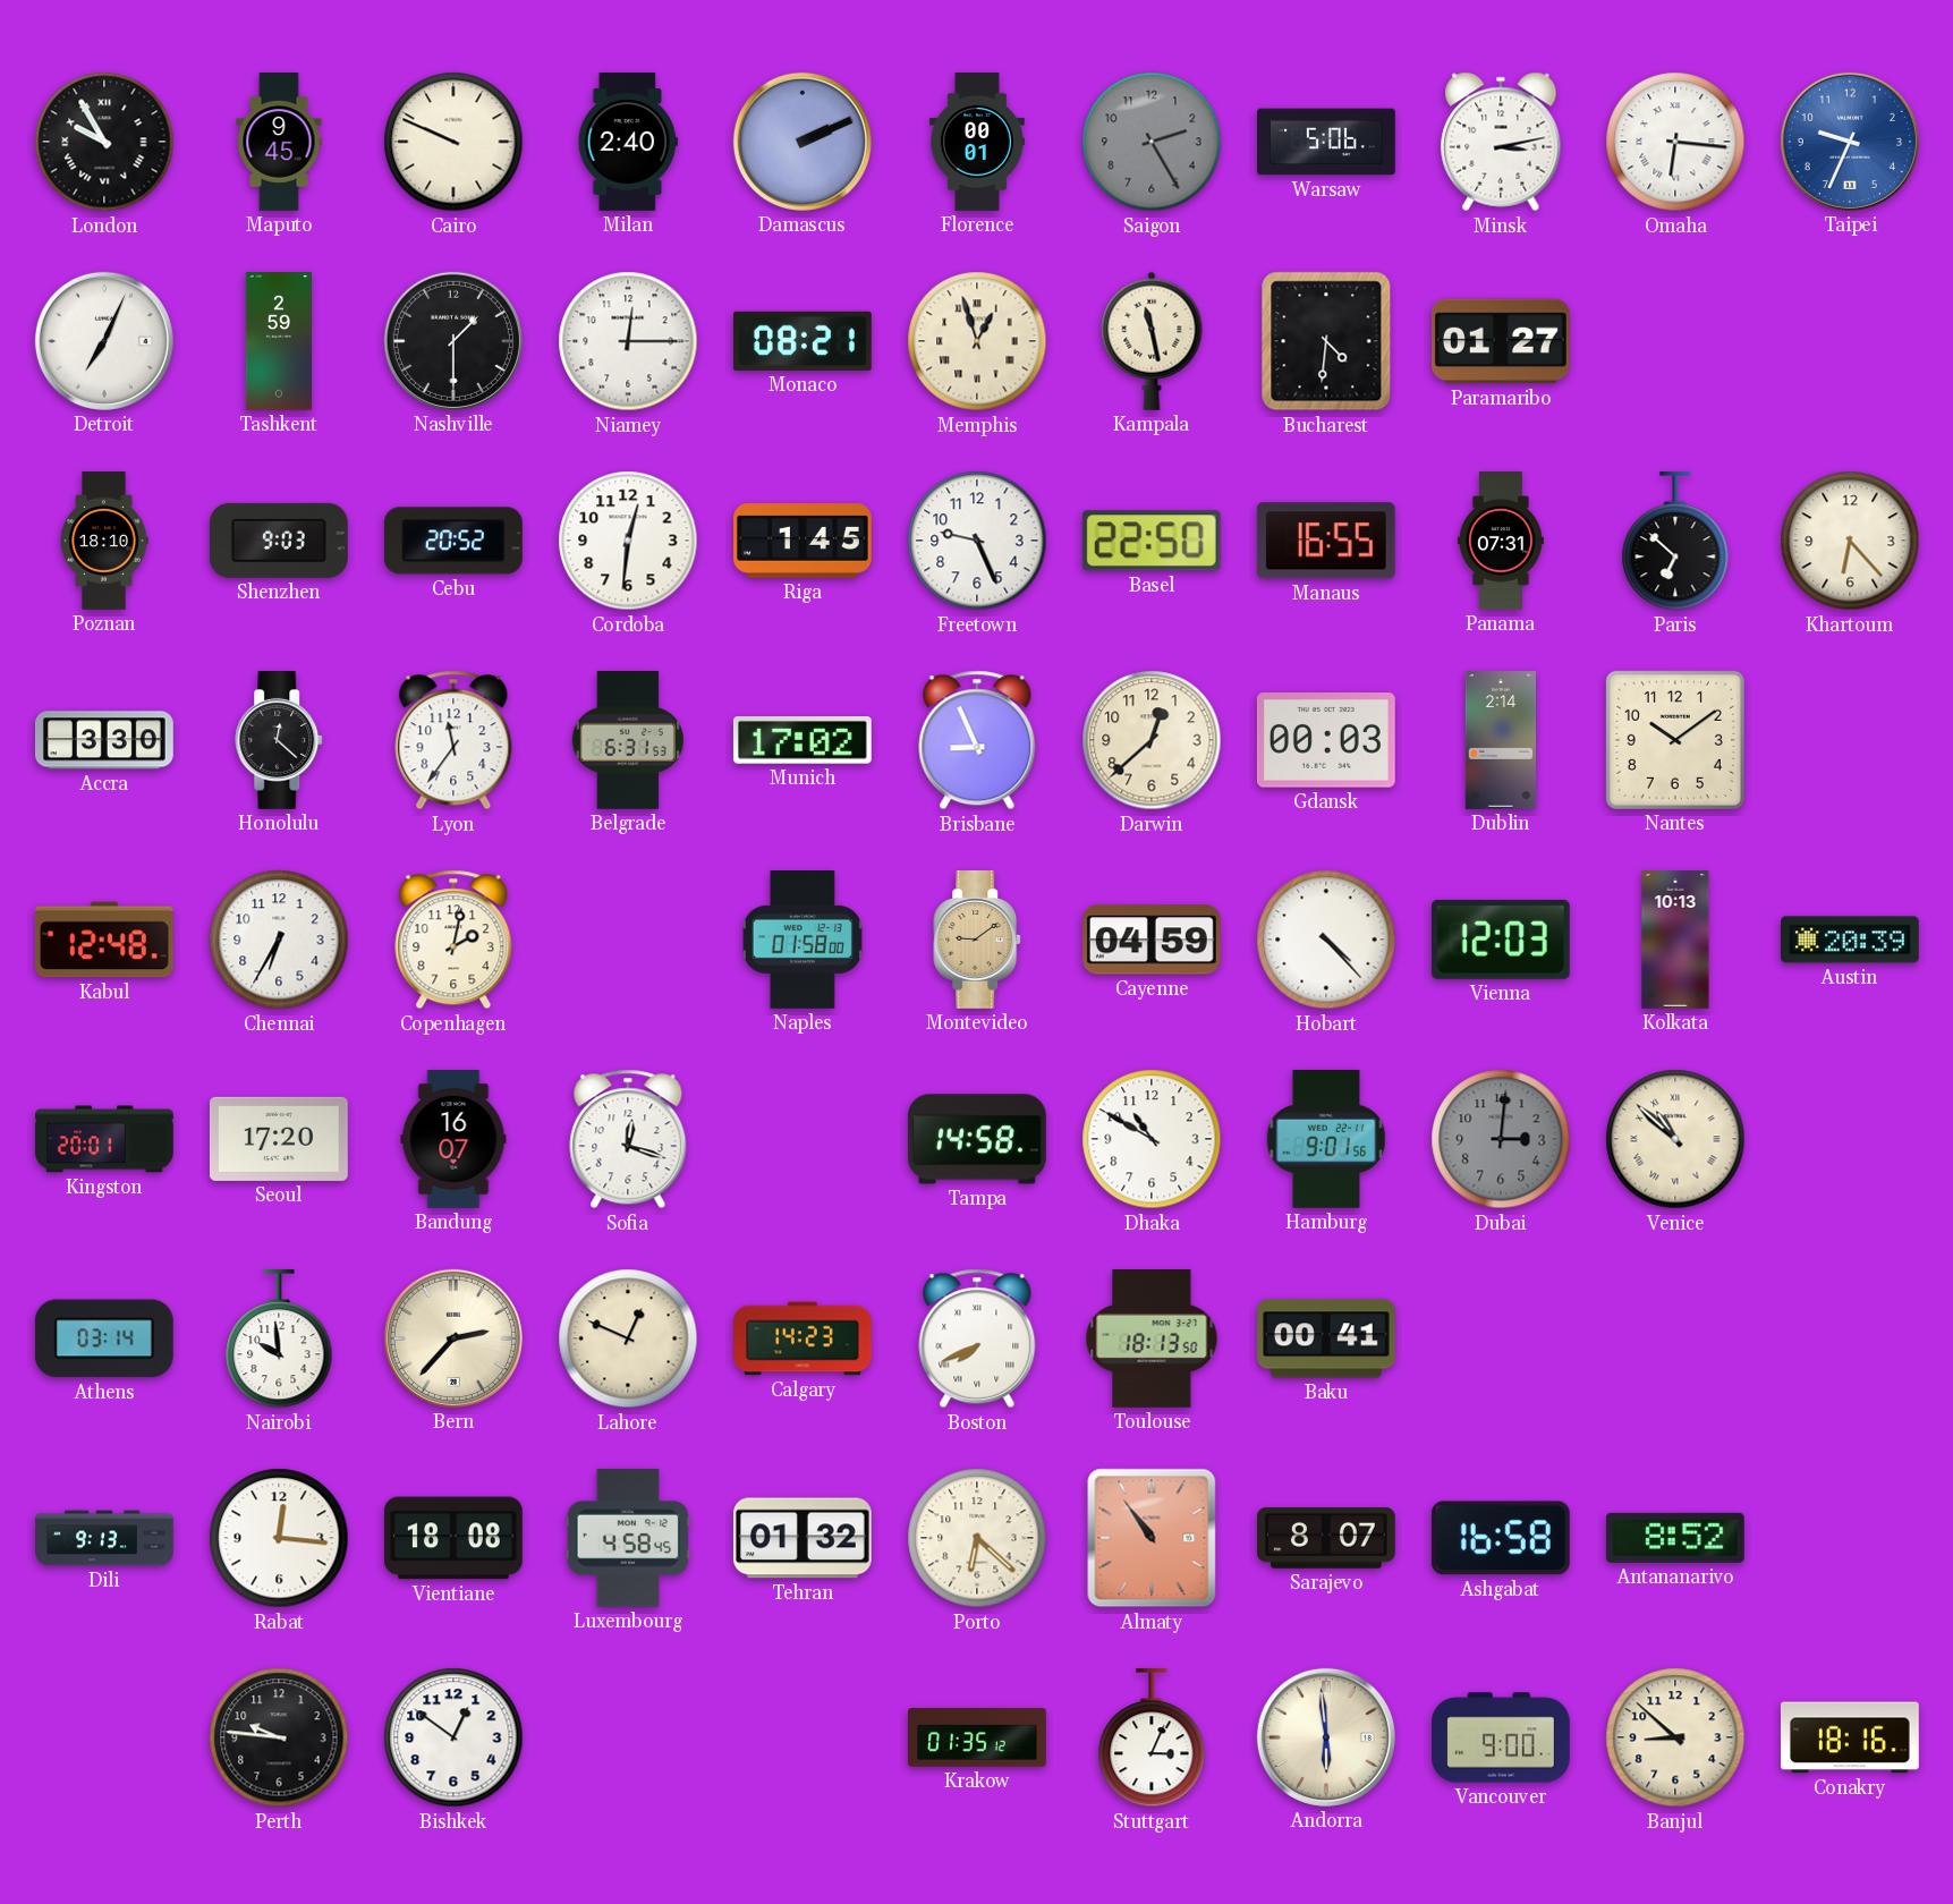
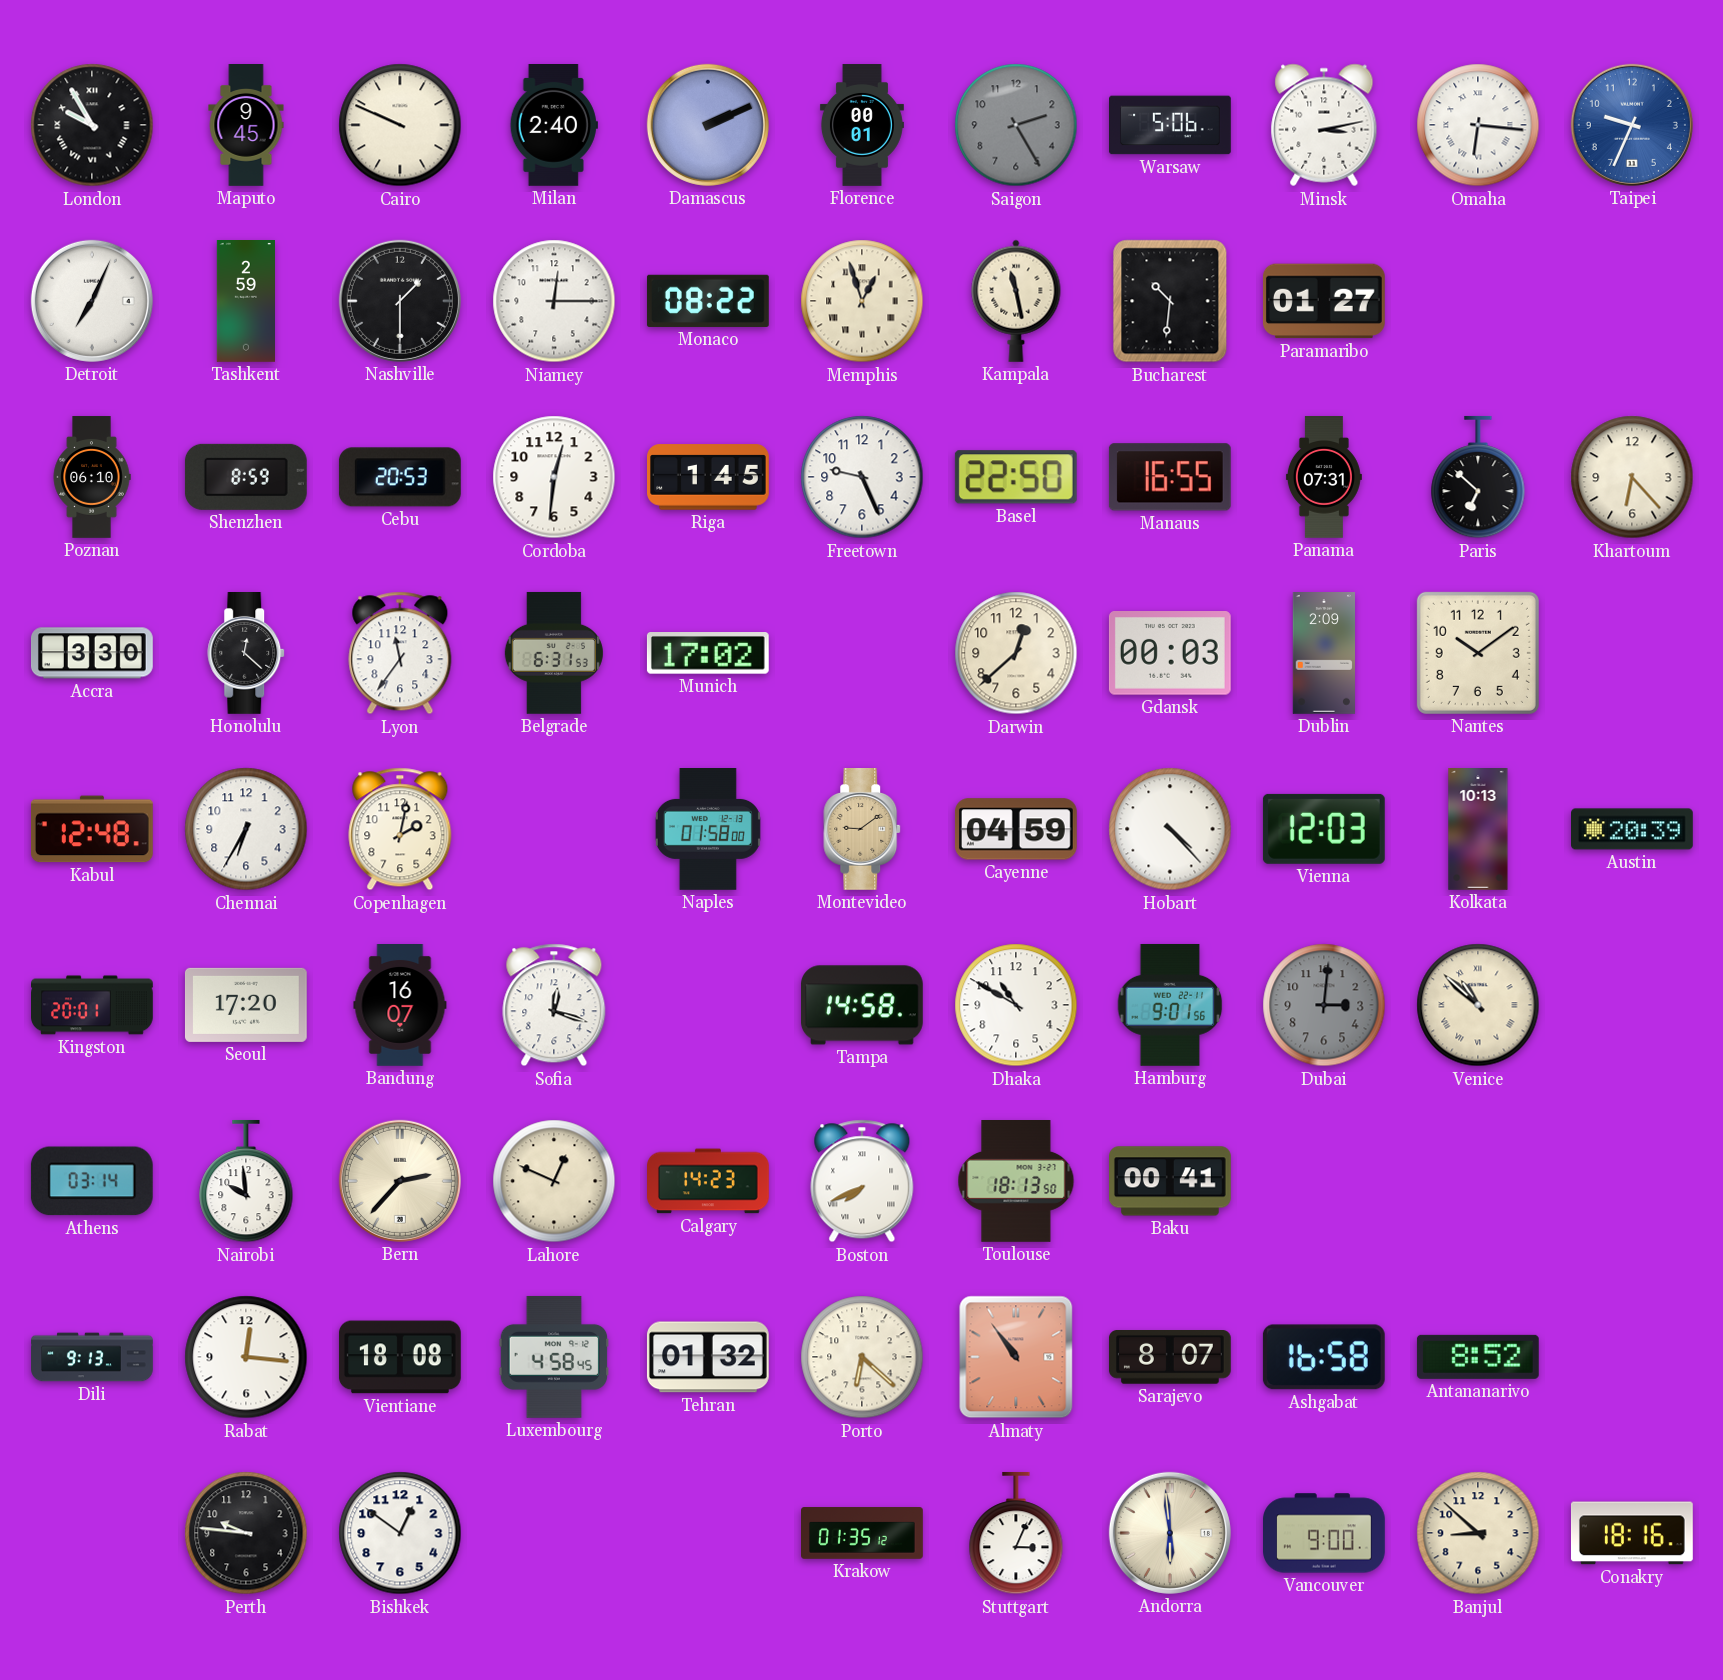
Monaco: 08:21 -> 08:22
Bucharest: 4:31 -> 10:31
Poznan: 18:10 -> 06:10
Shenzhen: 9:03 -> 8:59
Cebu: 20:52 -> 20:53
Brisbane: 8:56 -> none
Dublin: 2:14 -> 2:09
